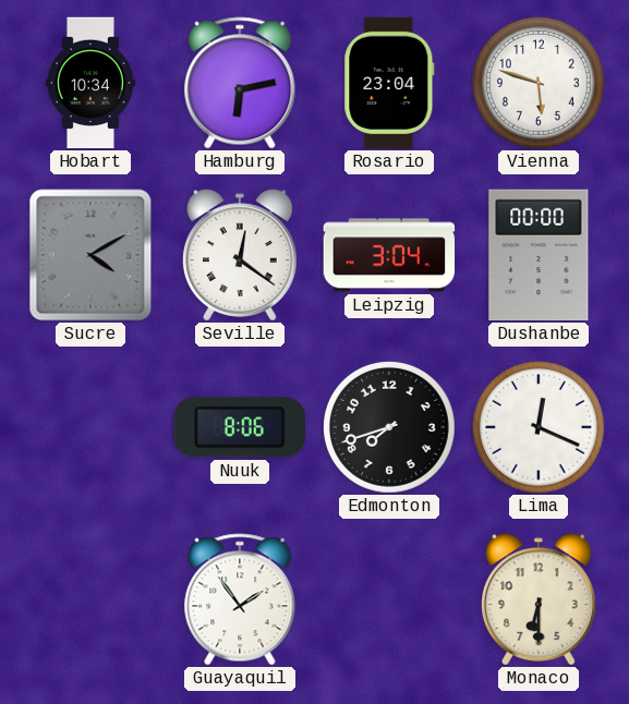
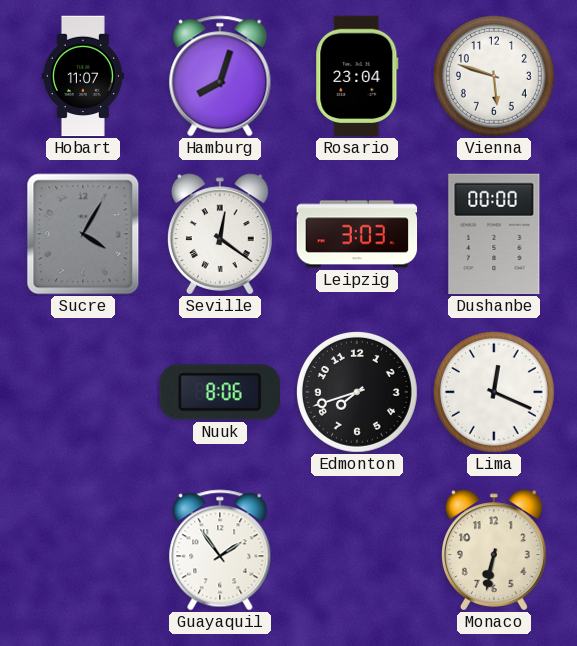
Hobart: 10:34 -> 11:07
Hamburg: 6:13 -> 8:03
Sucre: 4:10 -> 4:05
Leipzig: 3:04 -> 3:03
Monaco: 6:30 -> 6:32
